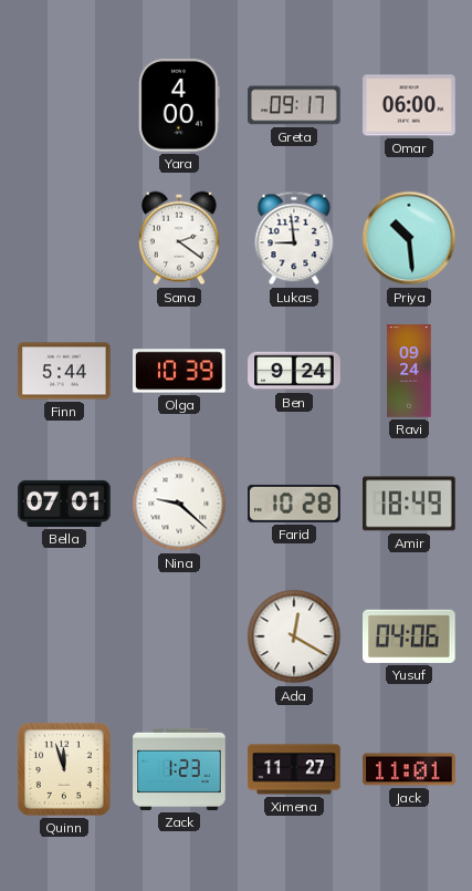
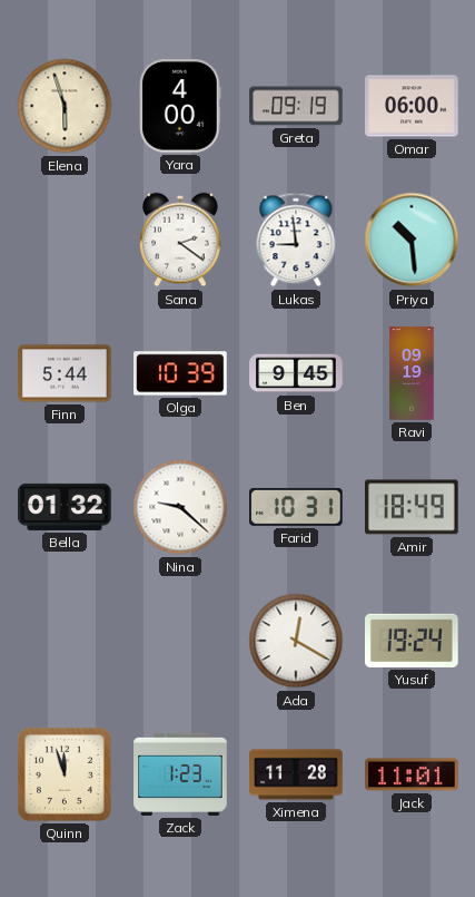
Elena: none -> 5:57
Greta: 09:17 -> 09:19
Ben: 9:24 -> 9:45
Ravi: 09:24 -> 09:19
Bella: 07:01 -> 01:32
Farid: 10:28 -> 10:31
Yusuf: 04:06 -> 19:24
Ximena: 11:27 -> 11:28
